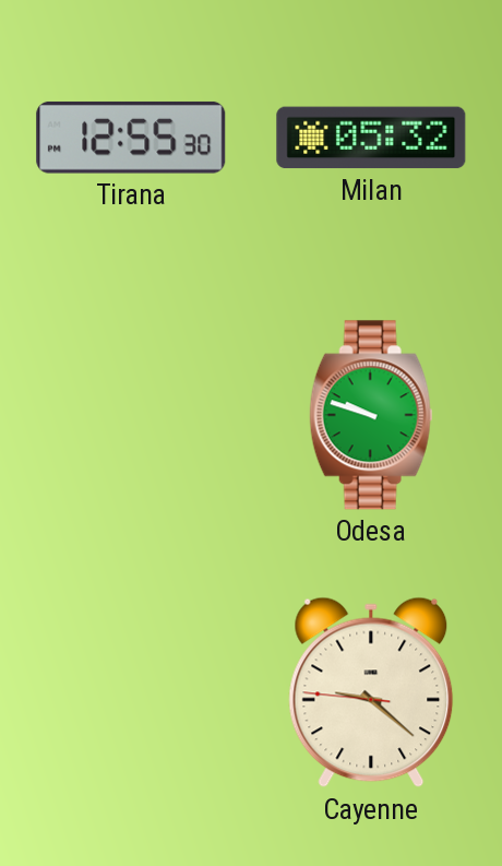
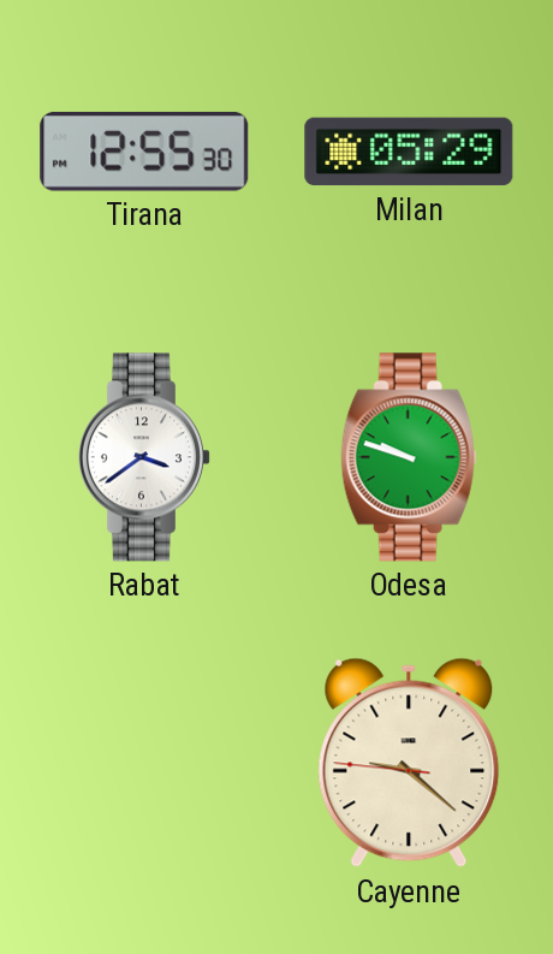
Milan: 05:32 -> 05:29
Rabat: none -> 3:39
